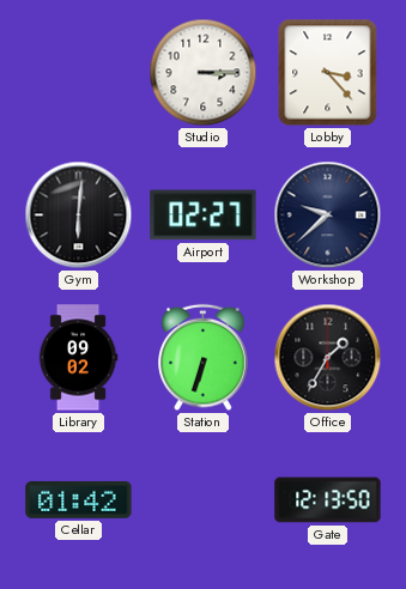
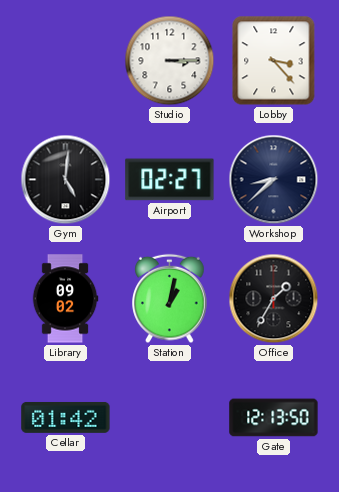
Gym: 6:01 -> 5:01
Workshop: 9:38 -> 8:38
Station: 6:33 -> 1:02
